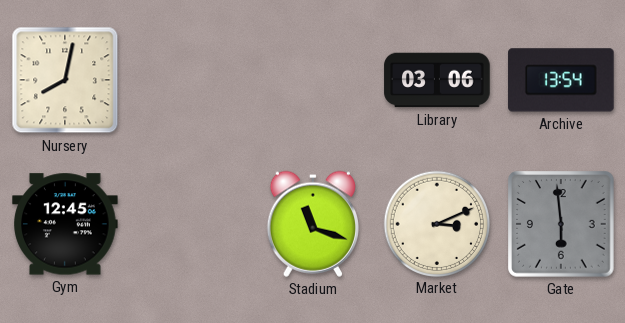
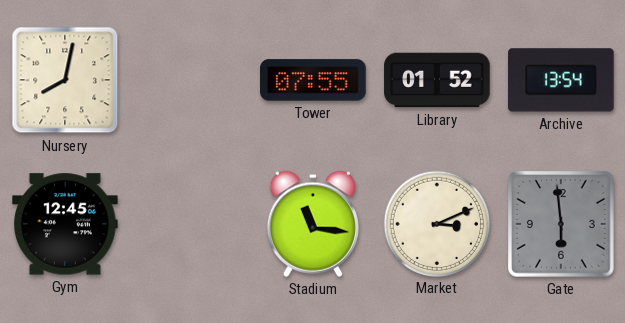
Tower: none -> 07:55
Library: 03:06 -> 01:52
Stadium: 11:18 -> 11:16
